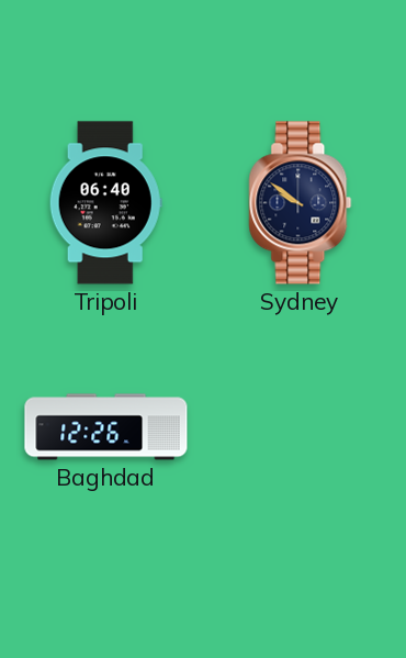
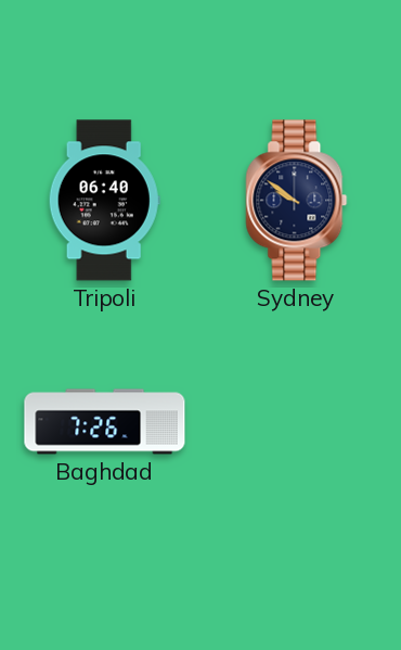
Baghdad: 12:26 -> 7:26
